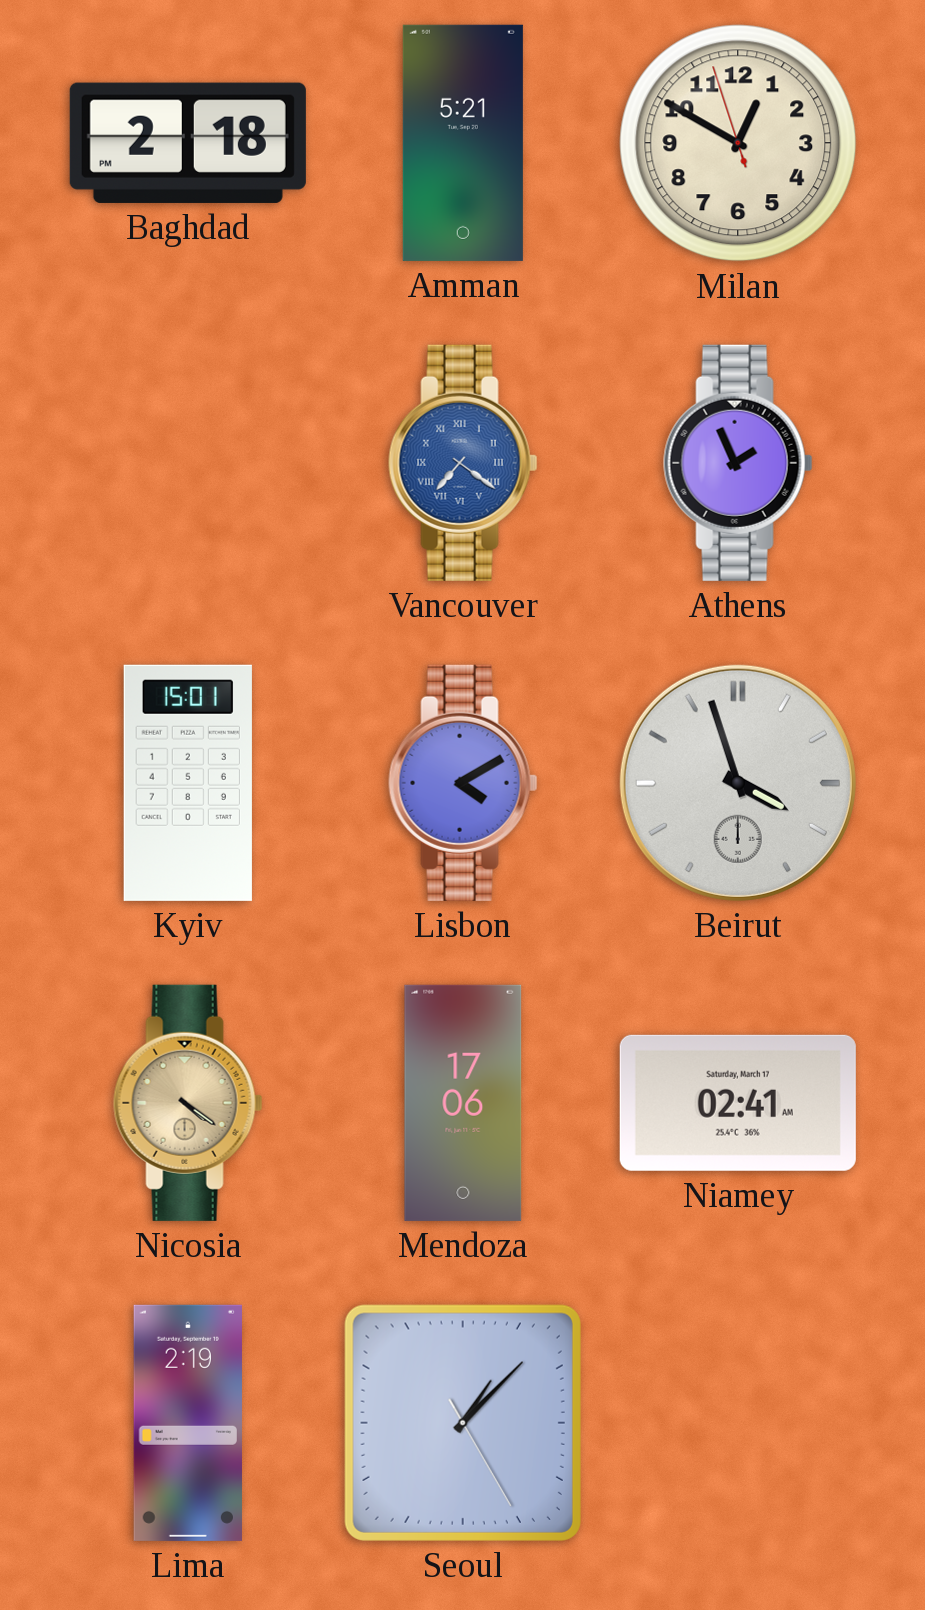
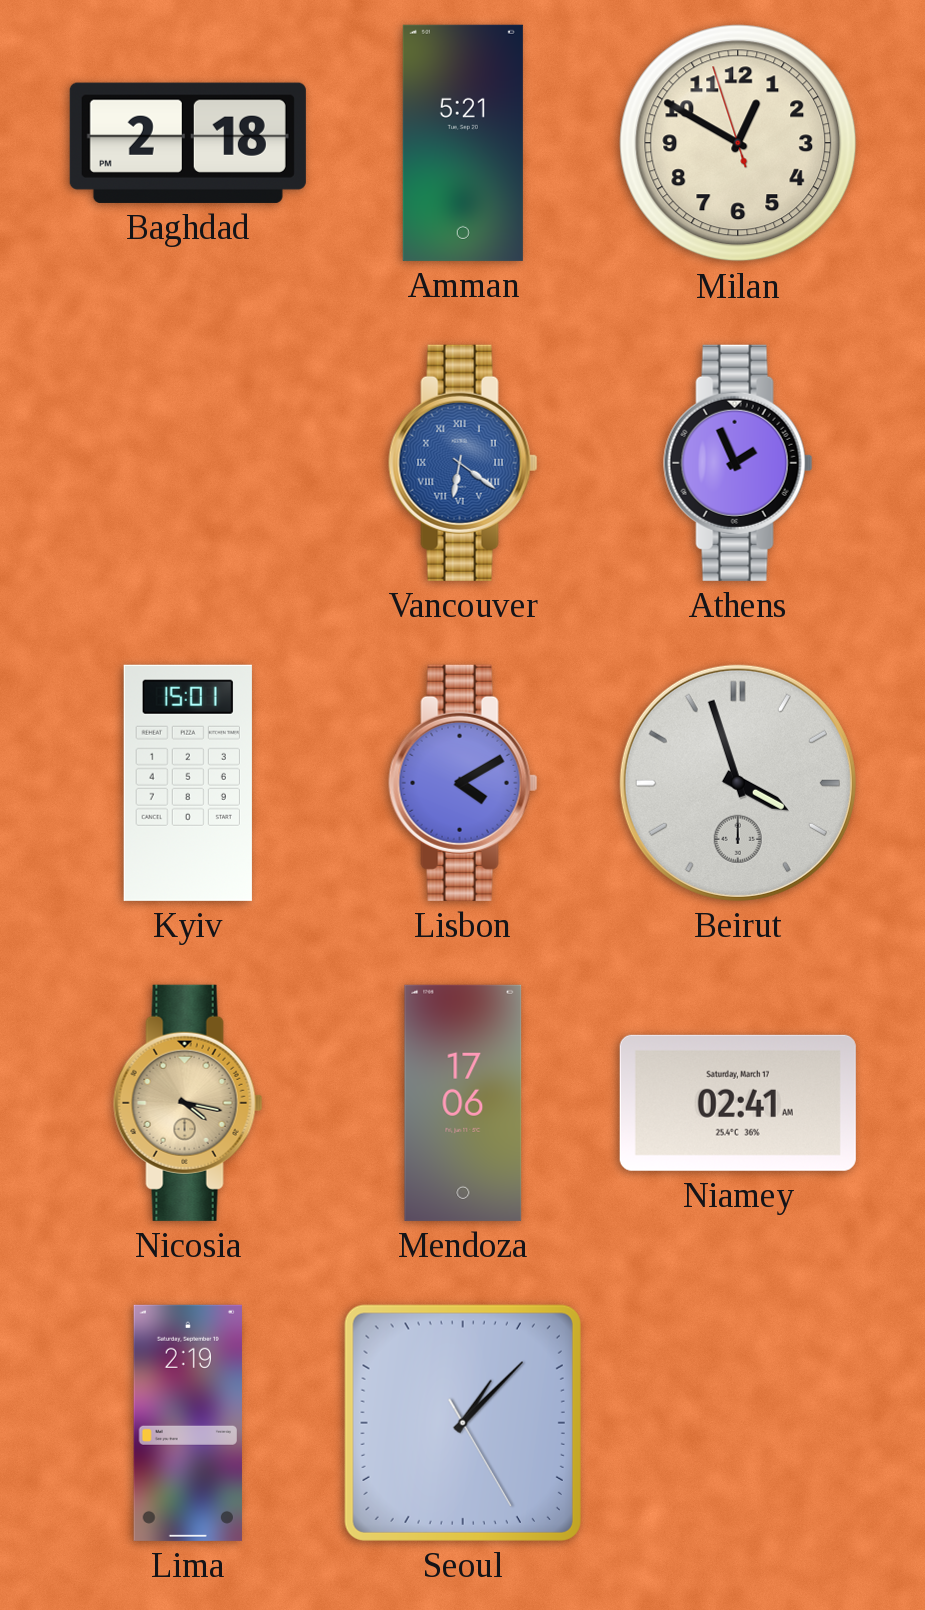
Vancouver: 7:21 -> 6:21
Nicosia: 4:21 -> 4:17
